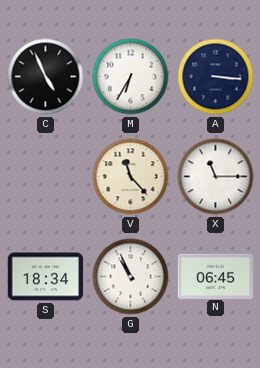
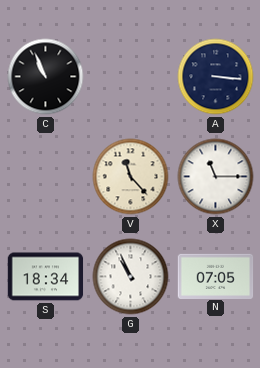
C: 4:56 -> 10:56
M: 6:35 -> none
N: 06:45 -> 07:05
